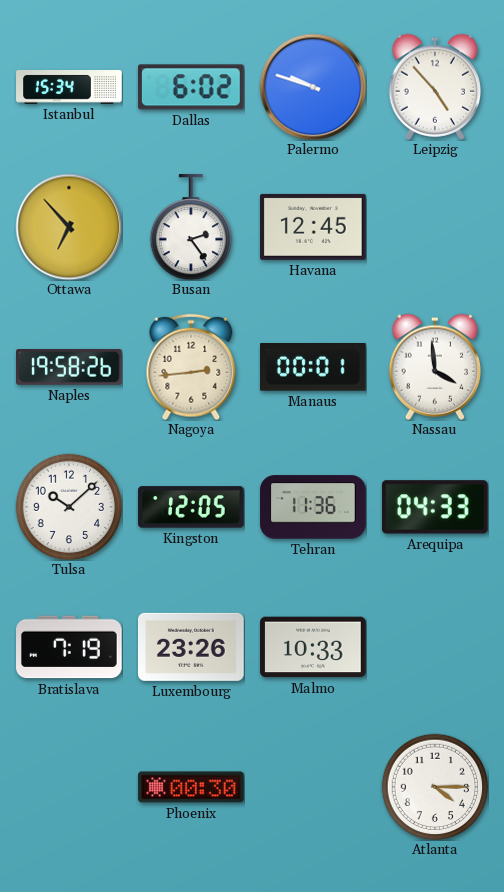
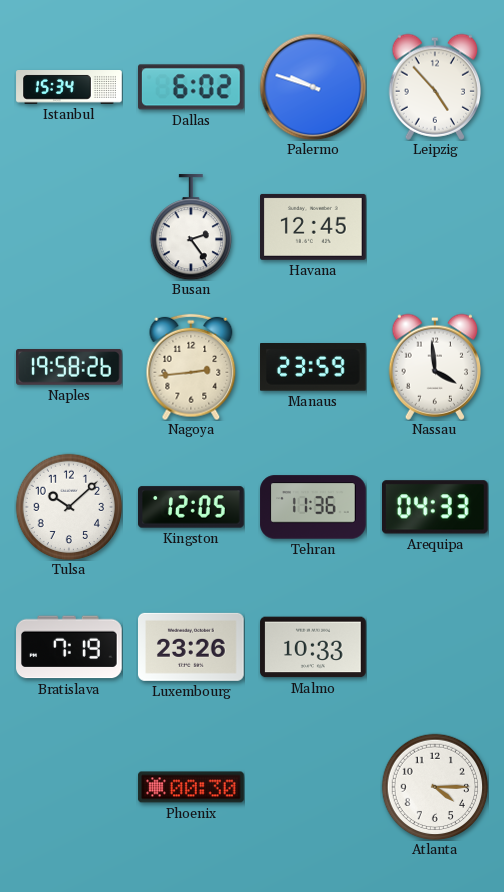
Ottawa: 6:53 -> none
Manaus: 00:01 -> 23:59
